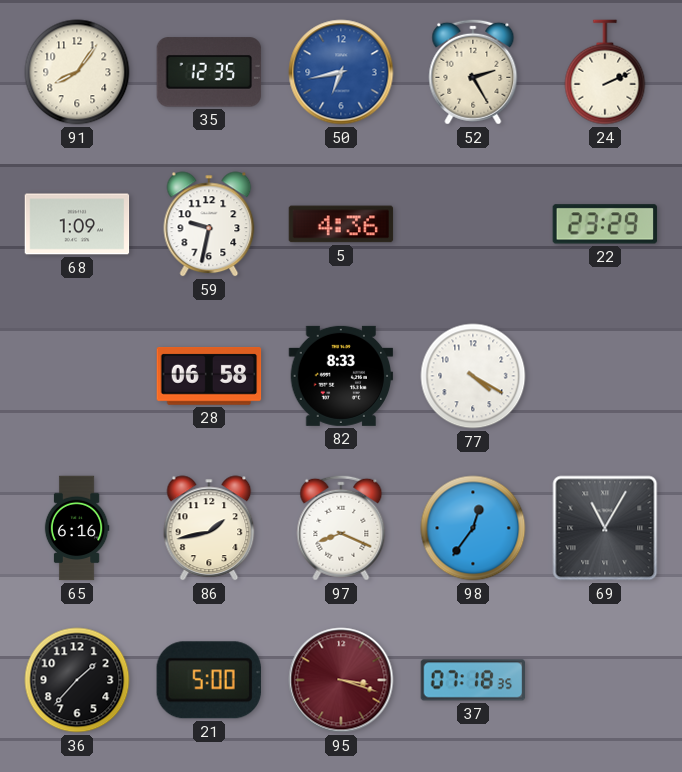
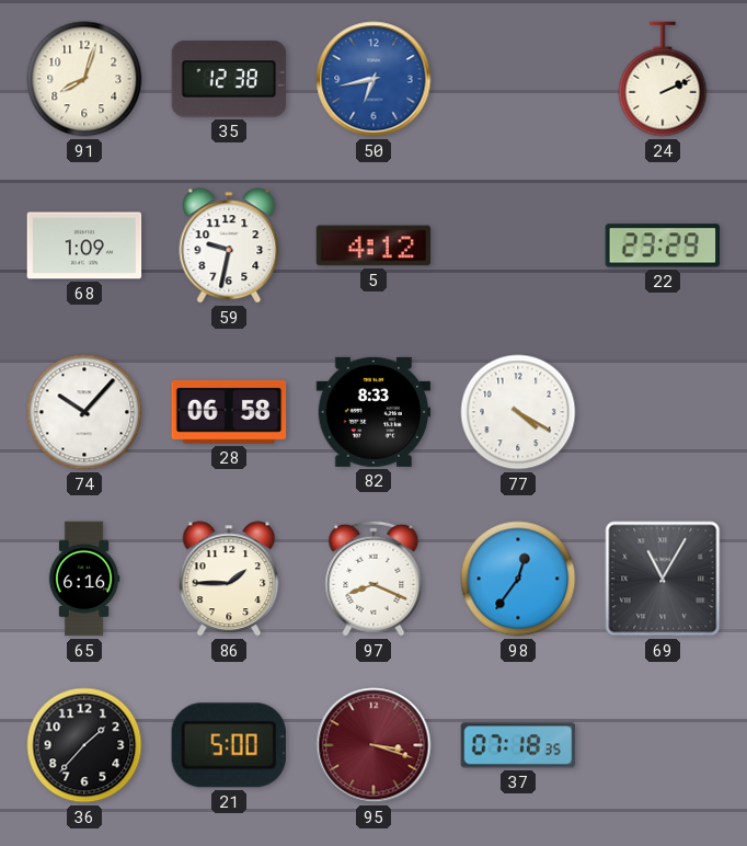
91: 8:06 -> 8:03
35: 12:35 -> 12:38
52: 2:25 -> none
5: 4:36 -> 4:12
74: none -> 10:07
86: 1:43 -> 1:45
